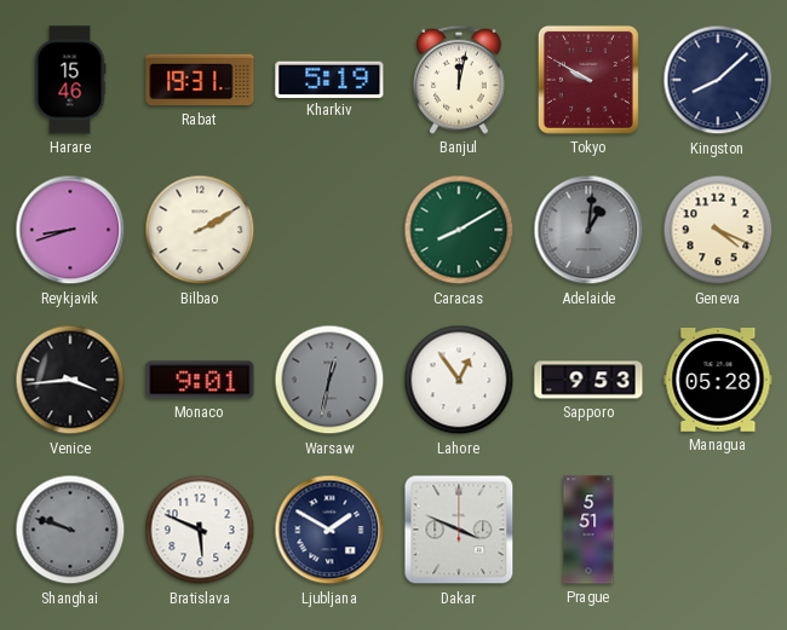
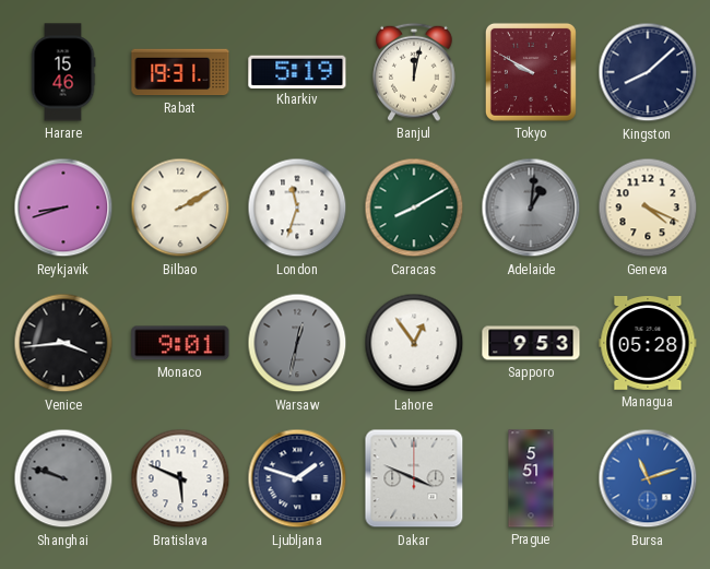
London: none -> 11:33
Ljubljana: 1:50 -> 1:48
Bursa: none -> 11:12
